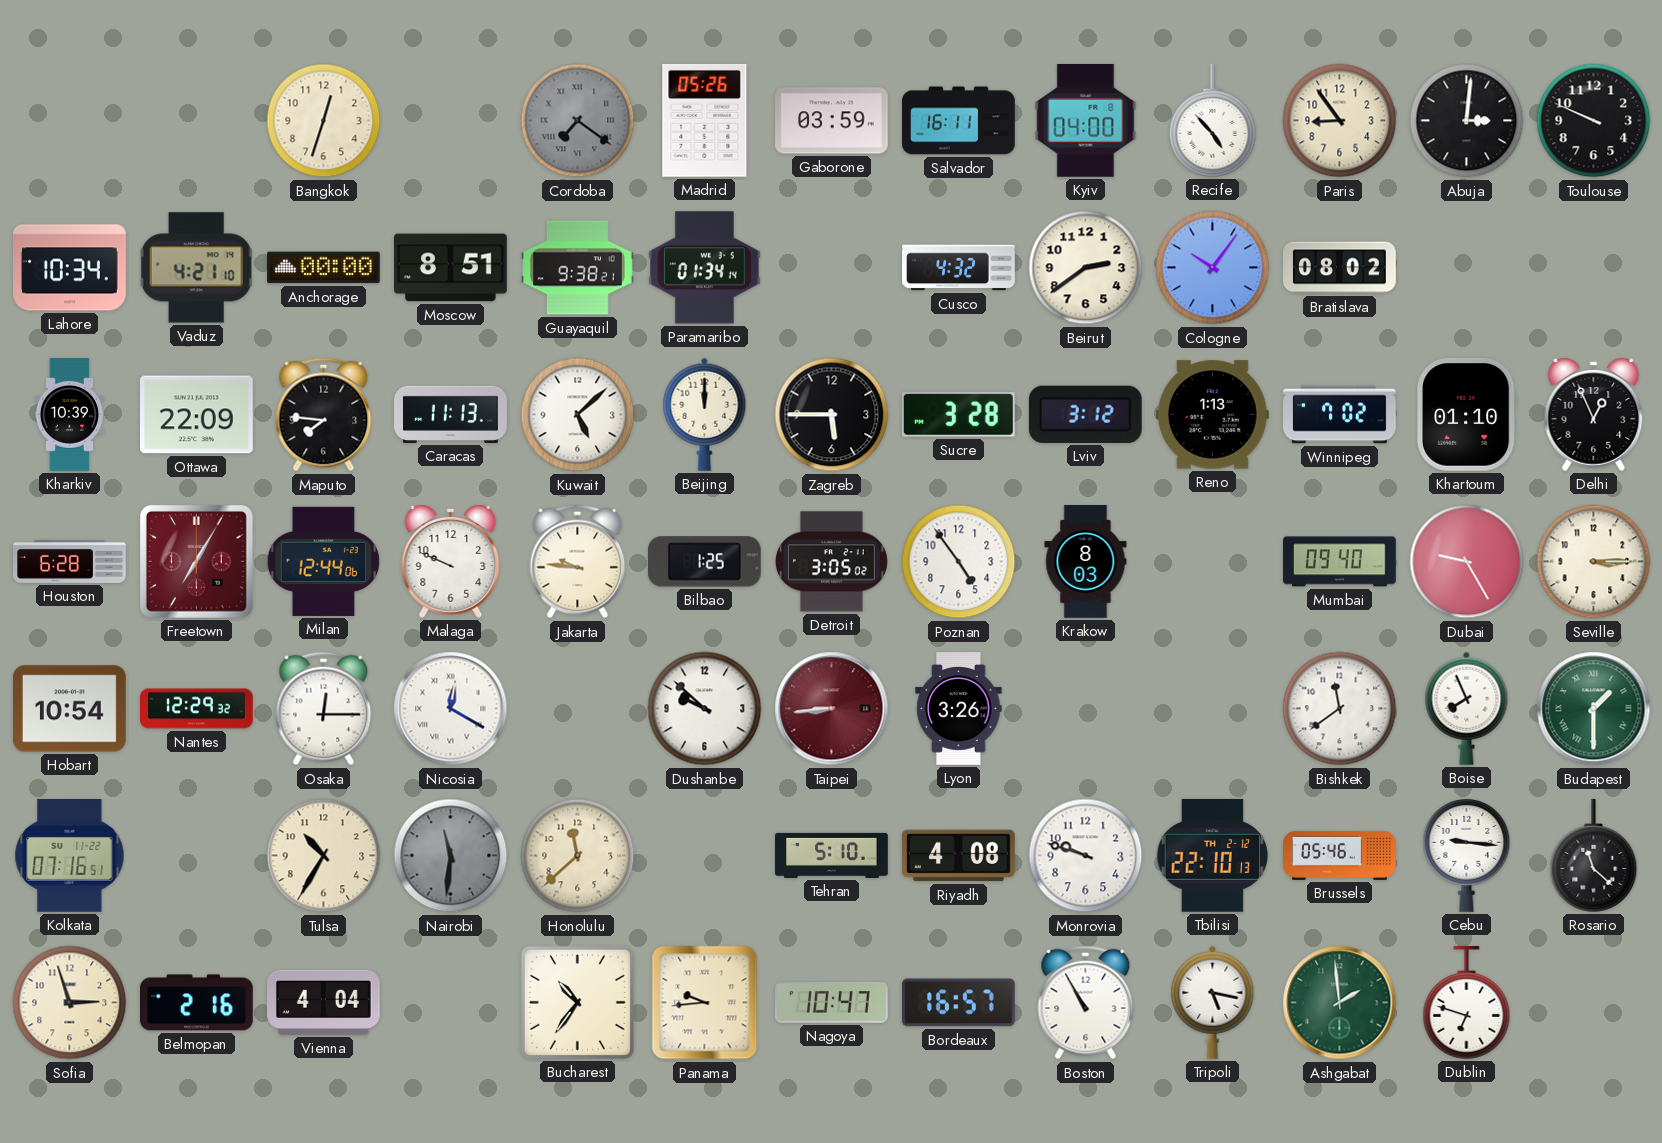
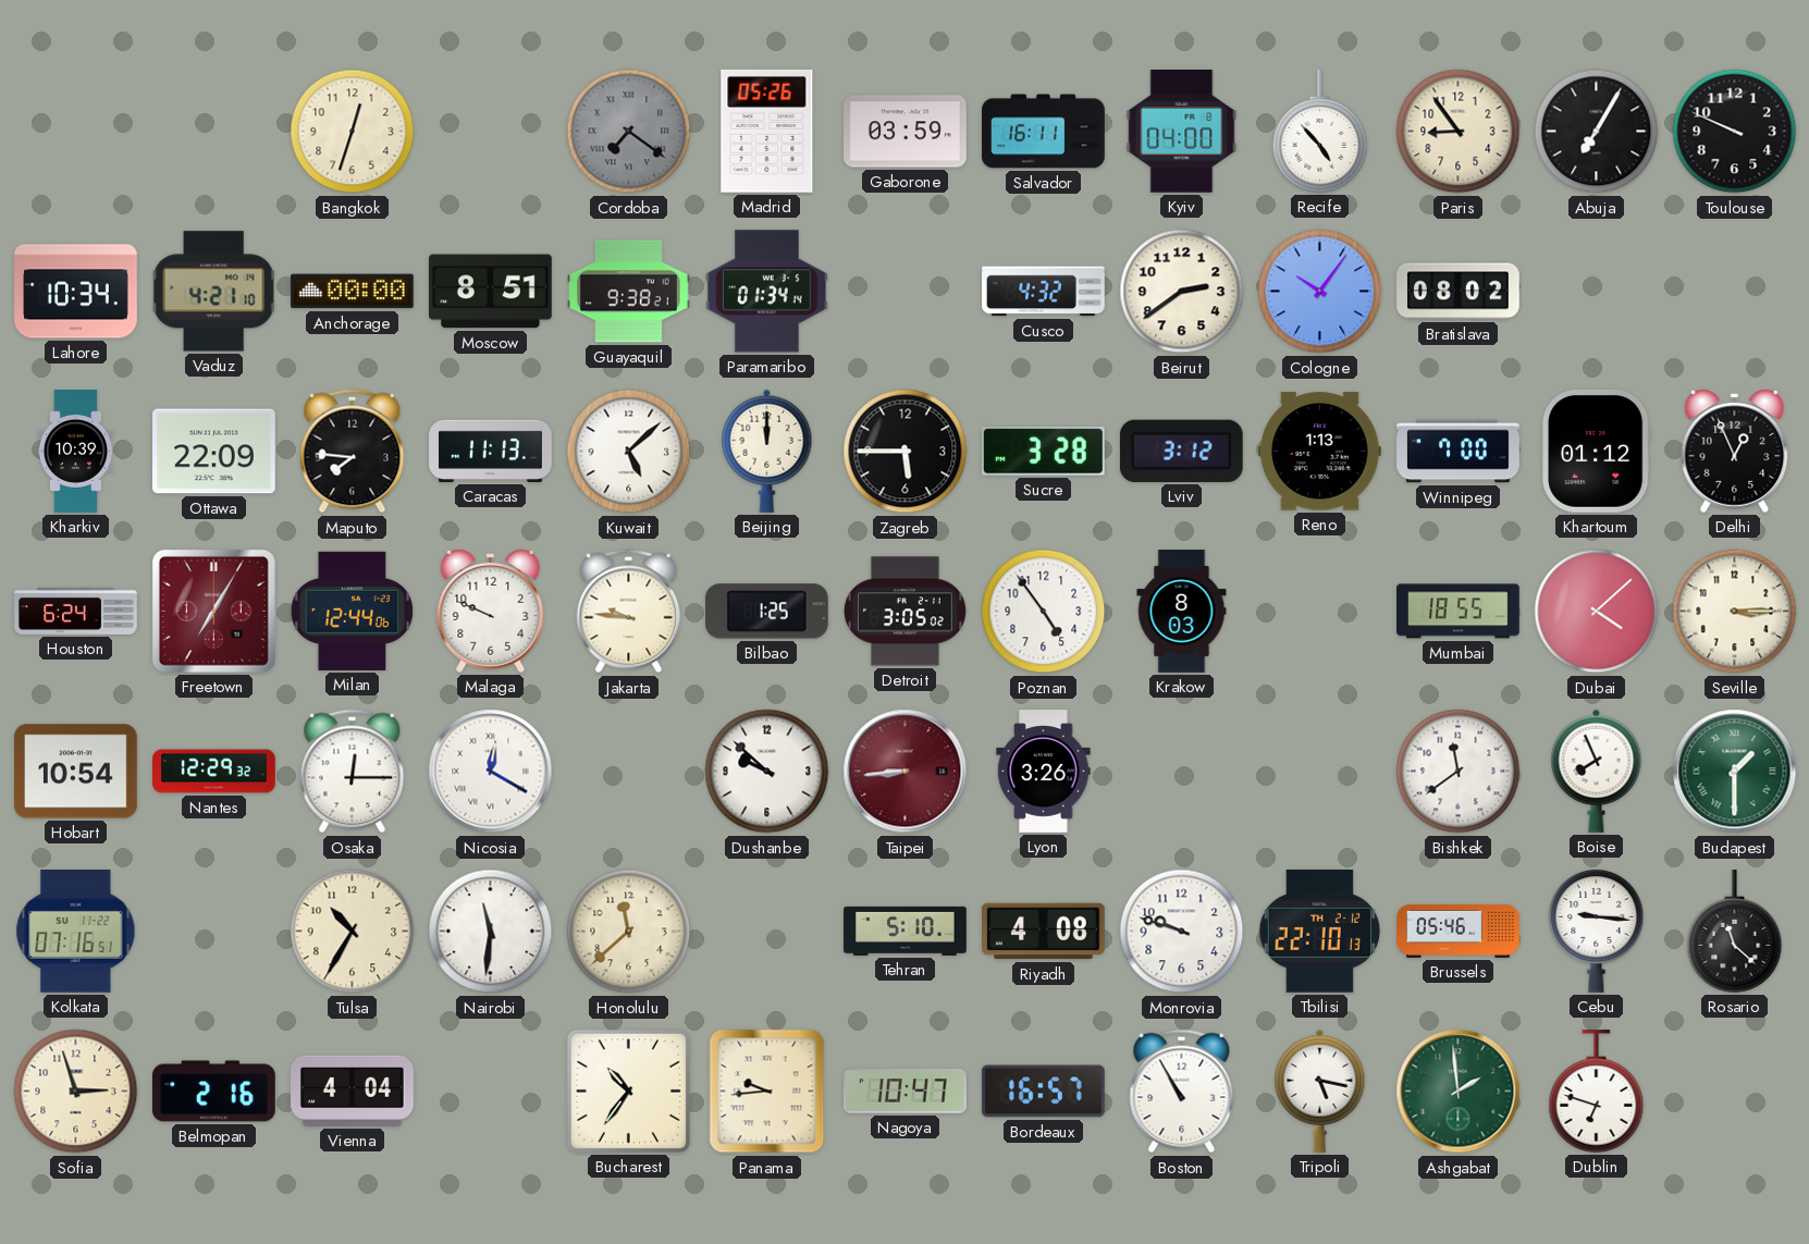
Abuja: 3:01 -> 7:05
Winnipeg: 7:02 -> 7:00
Khartoum: 01:10 -> 01:12
Houston: 6:28 -> 6:24
Mumbai: 09:40 -> 18:55
Dubai: 9:25 -> 4:08
Nairobi dial: grey -> white
